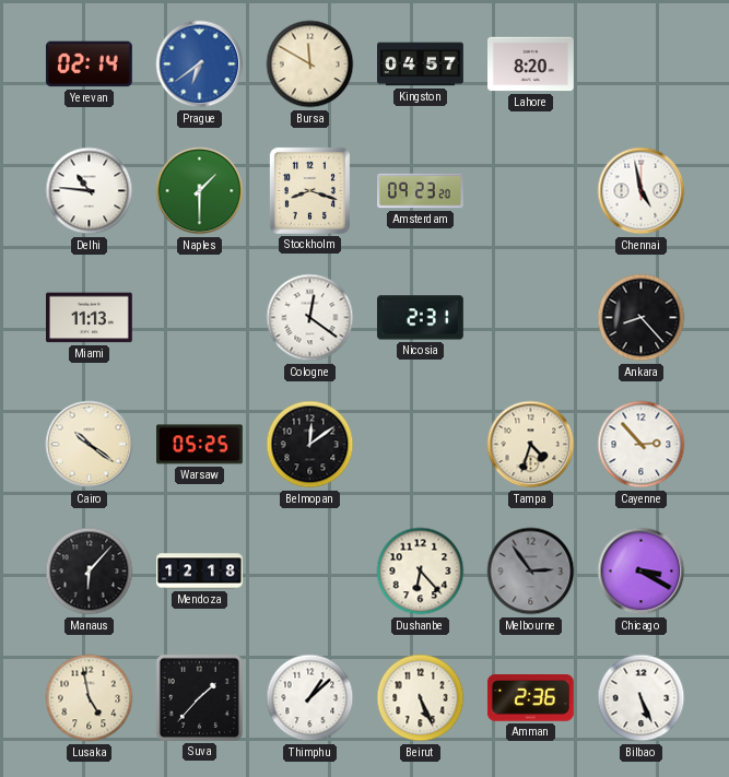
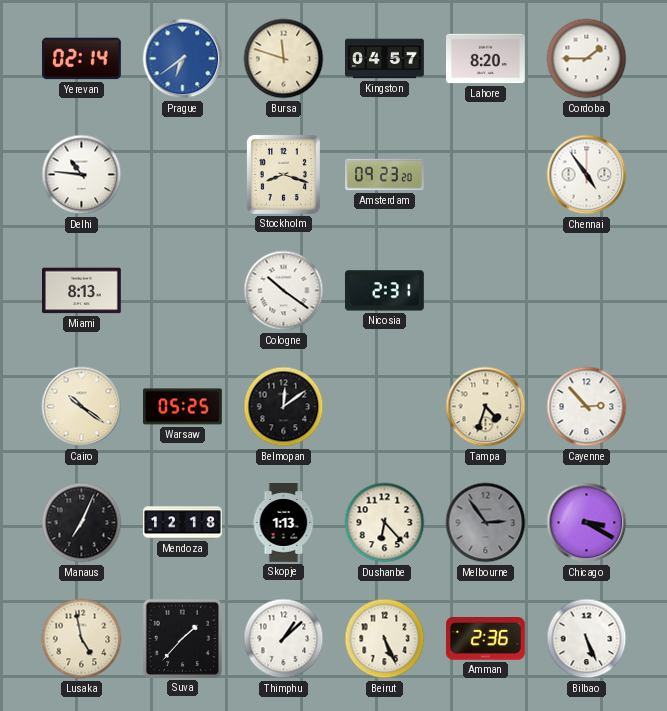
Bursa: 11:50 -> 11:48
Cordoba: none -> 1:45
Naples: 1:30 -> none
Chennai: 4:58 -> 4:54
Miami: 11:13 -> 8:13
Cologne: 12:21 -> 10:21
Ankara: 8:23 -> none
Manaus: 6:07 -> 7:04
Skopje: none -> 1:13
